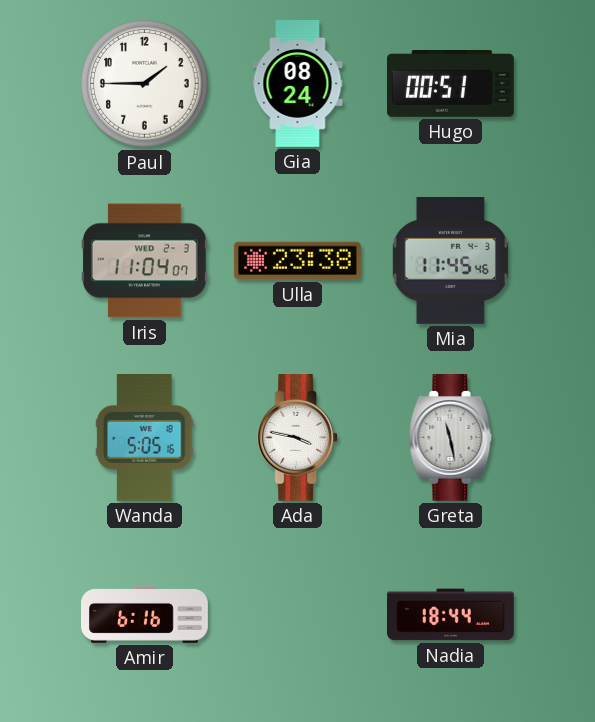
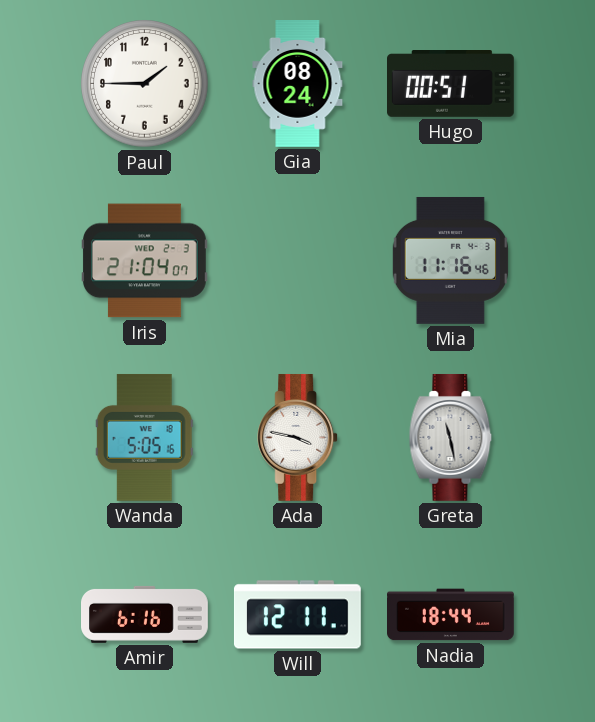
Iris: 11:04 -> 21:04
Ulla: 23:38 -> none
Mia: 11:45 -> 11:16
Will: none -> 12:11
